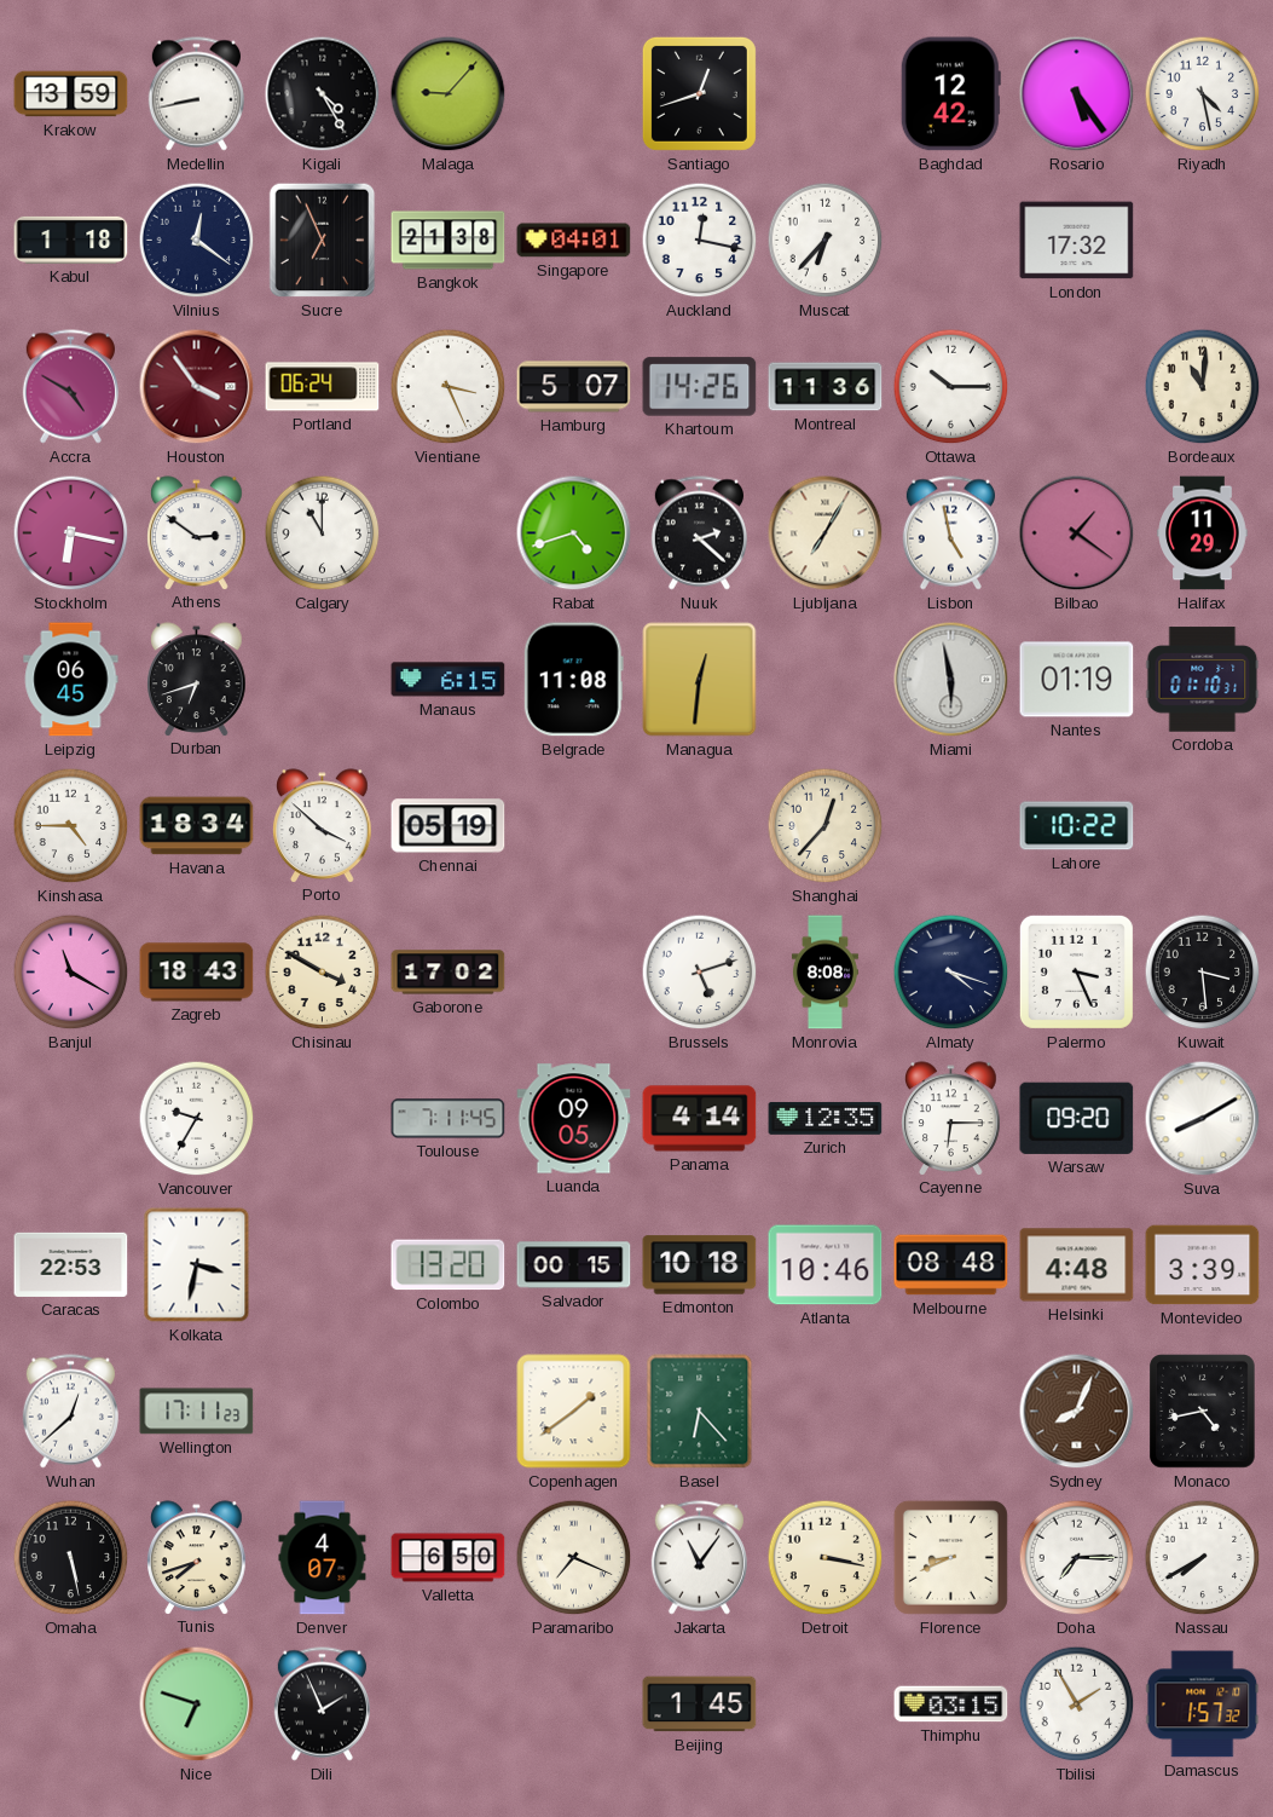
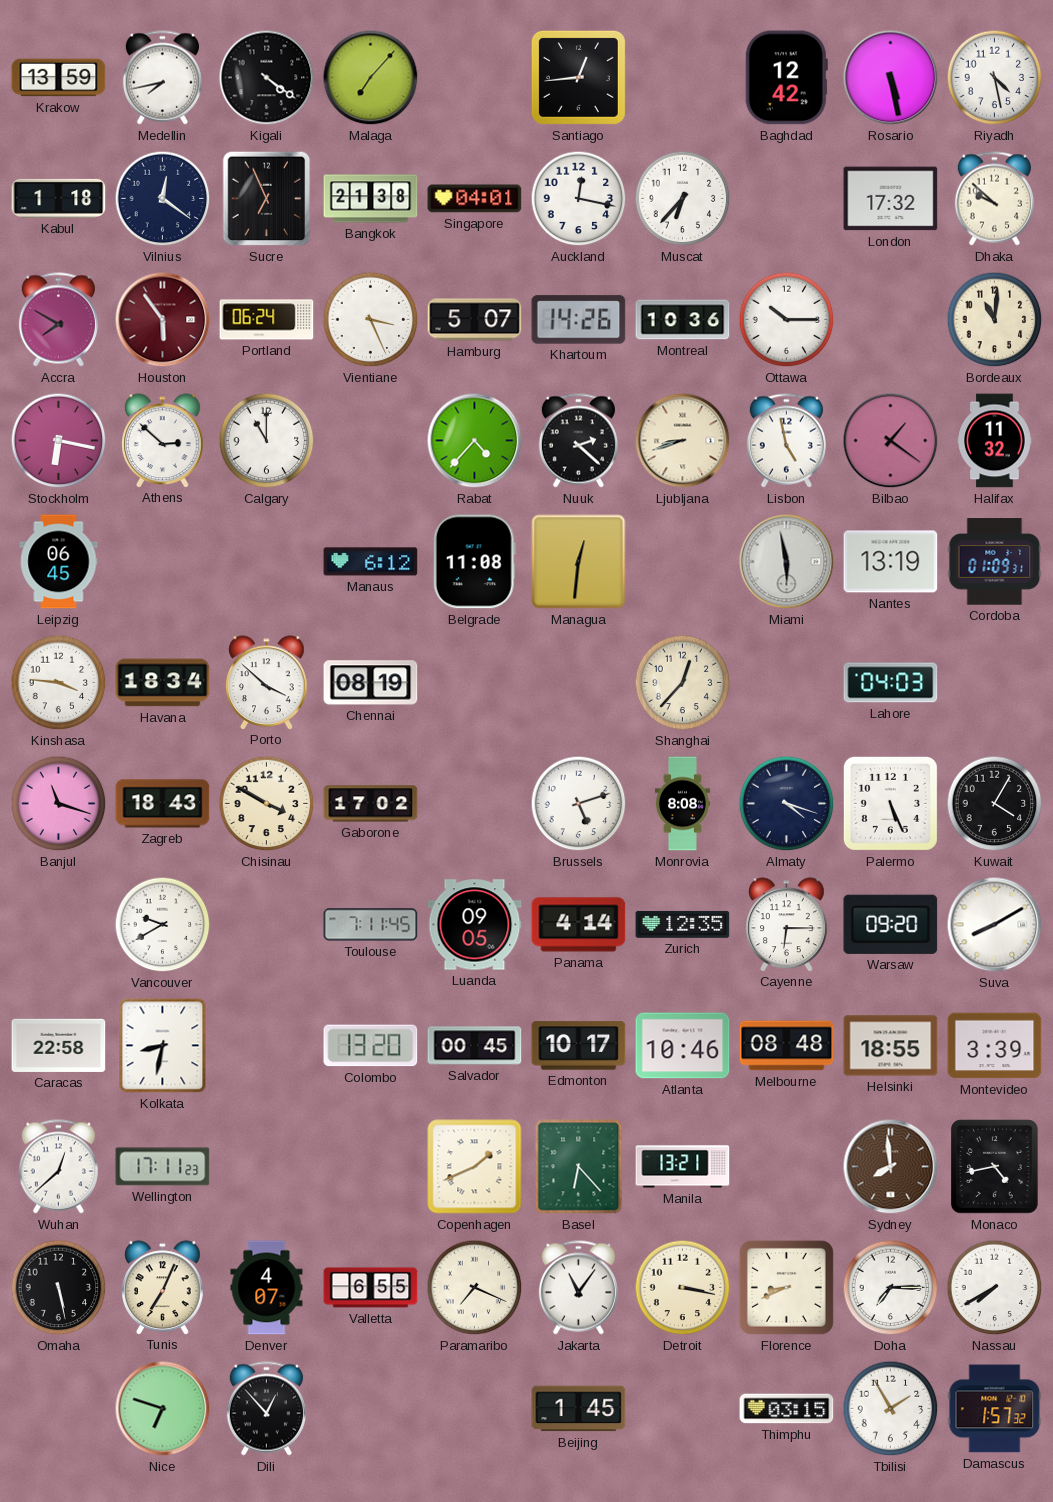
Medellin: 8:43 -> 7:43
Kigali: 4:25 -> 4:21
Malaga: 9:07 -> 7:07
Santiago: 12:42 -> 12:44
Rosario: 5:24 -> 5:28
Dhaka: none -> 9:52
Accra: 4:50 -> 7:50
Houston: 3:54 -> 5:54
Montreal: 11:36 -> 10:36
Athens: 2:51 -> 2:52
Rabat: 4:42 -> 4:37
Ljubljana: 7:05 -> 8:42
Halifax: 11:29 -> 11:32
Durban: 6:42 -> none
Manaus: 6:15 -> 6:12
Nantes: 01:19 -> 13:19
Cordoba: 01:10 -> 01:09
Kinshasa: 4:45 -> 3:46
Chennai: 05:19 -> 08:19
Lahore: 10:22 -> 04:03
Banjul: 11:20 -> 11:18
Palermo: 3:26 -> 5:26
Kuwait: 3:29 -> 4:05
Vancouver: 9:35 -> 9:40
Caracas: 22:53 -> 22:58
Kolkata: 3:32 -> 8:32
Salvador: 00:15 -> 00:45
Edmonton: 10:18 -> 10:17
Helsinki: 4:48 -> 18:55
Copenhagen: 1:39 -> 1:41
Manila: none -> 13:21
Sydney: 8:04 -> 7:59
Tunis: 7:42 -> 7:04
Valletta: 6:50 -> 6:55
Dili: 1:56 -> 12:53
